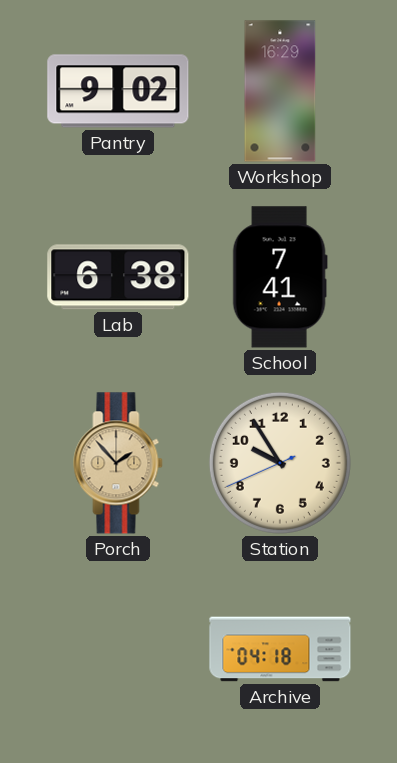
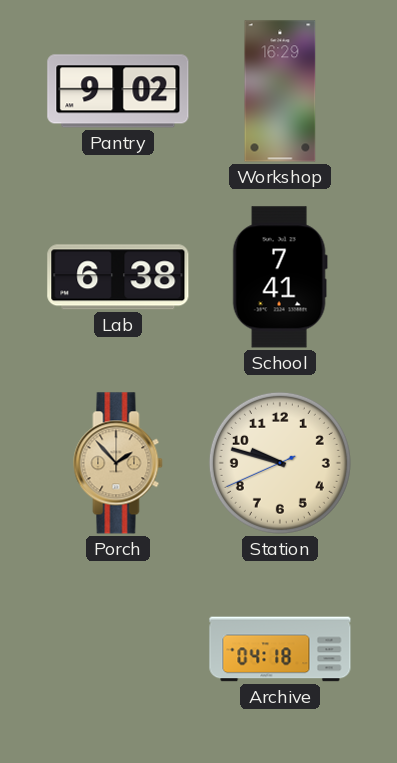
Station: 9:54 -> 9:47
